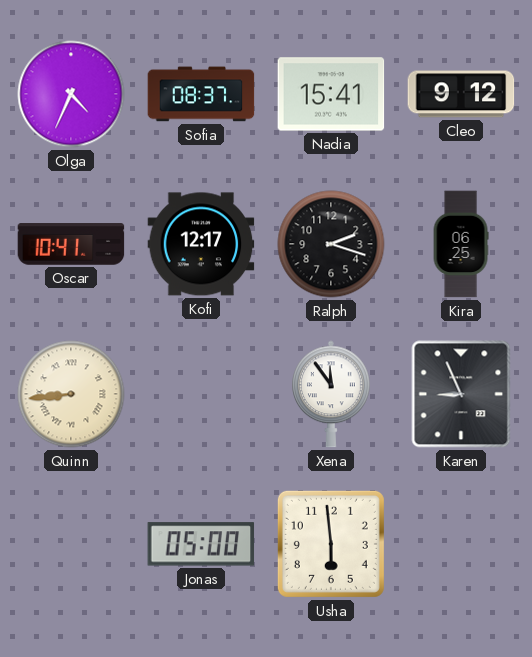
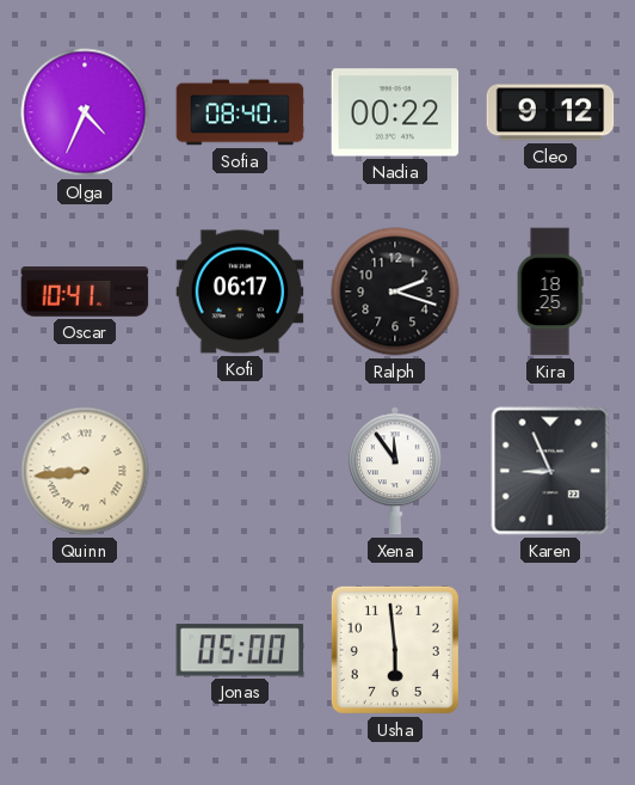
Sofia: 08:37 -> 08:40
Nadia: 15:41 -> 00:22
Kofi: 12:17 -> 06:17
Kira: 06:25 -> 18:25
